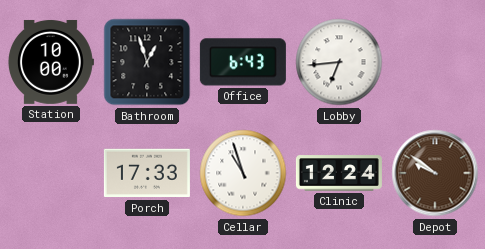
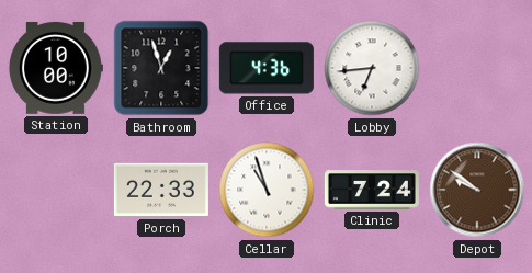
Office: 6:43 -> 4:36
Porch: 17:33 -> 22:33
Clinic: 12:24 -> 7:24
